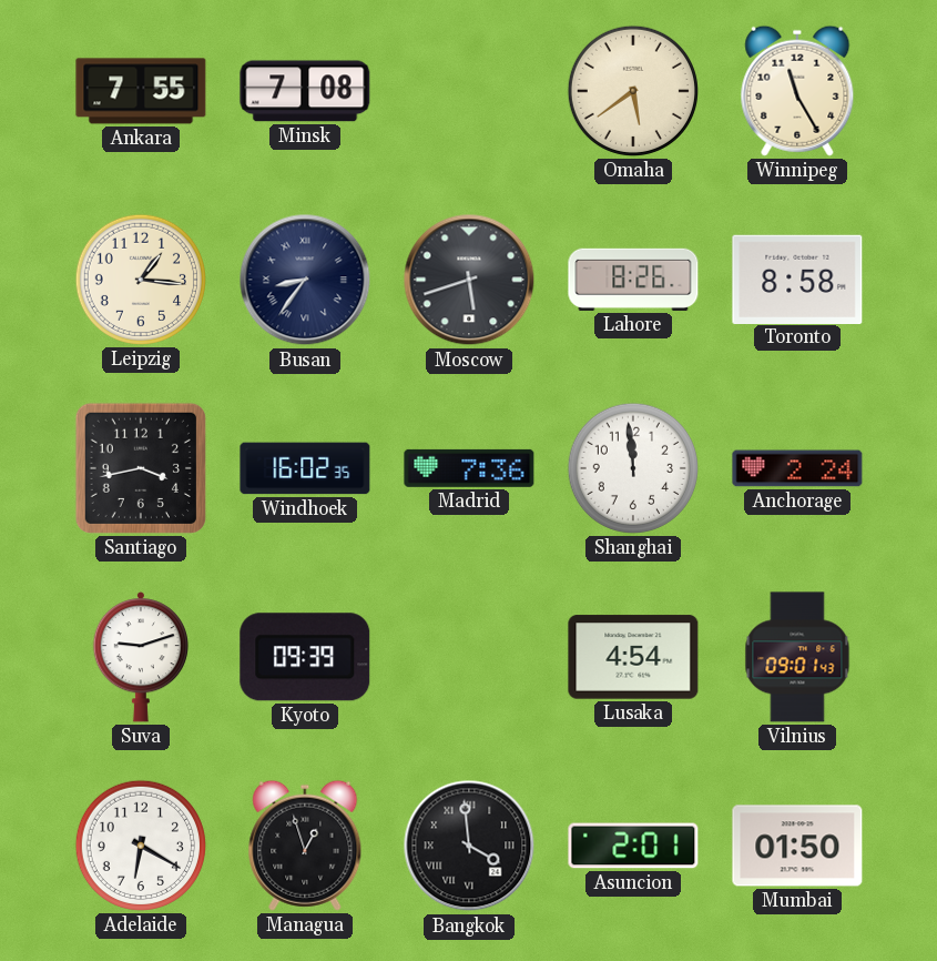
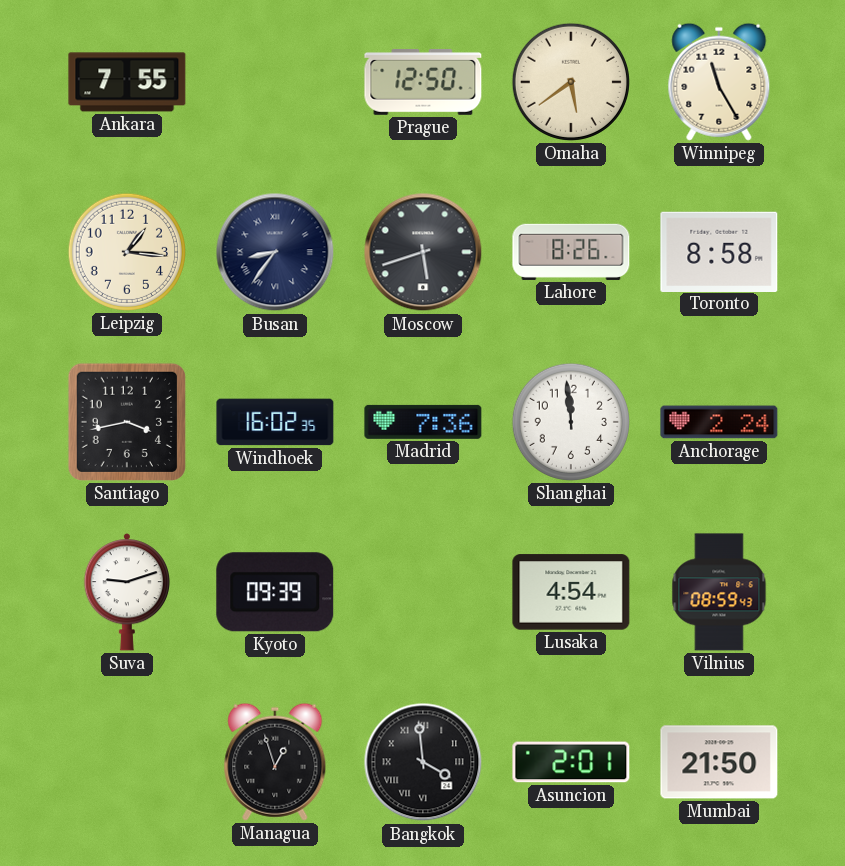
Minsk: 7:08 -> none
Prague: none -> 12:50
Vilnius: 09:01 -> 08:59
Adelaide: 6:20 -> none
Mumbai: 01:50 -> 21:50
